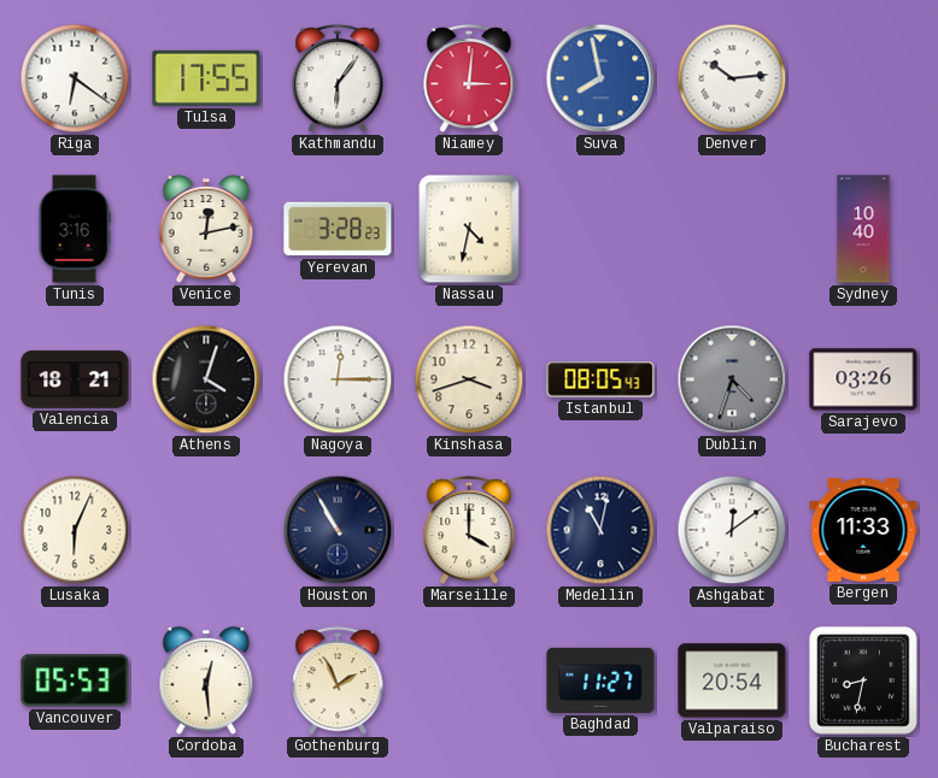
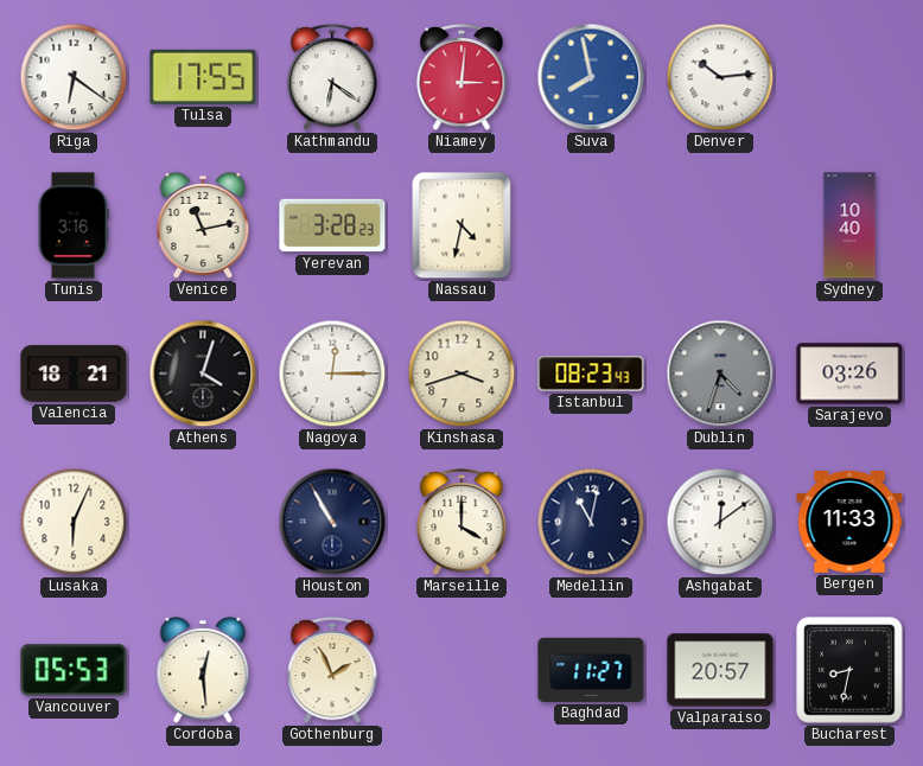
Kathmandu: 6:06 -> 6:21
Venice: 12:13 -> 11:13
Istanbul: 08:05 -> 08:23
Valparaiso: 20:54 -> 20:57
